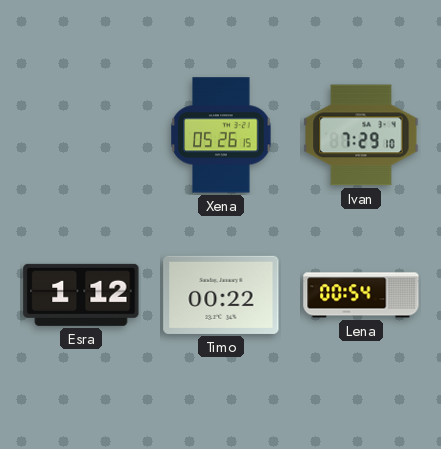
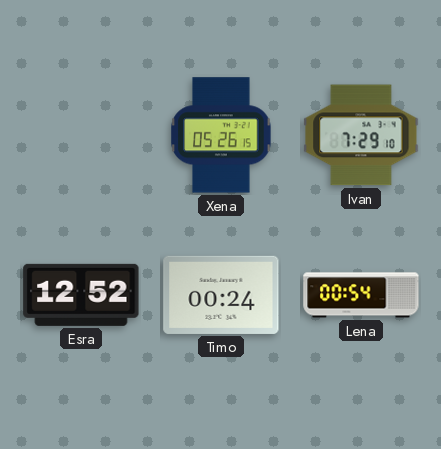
Esra: 1:12 -> 12:52
Timo: 00:22 -> 00:24
